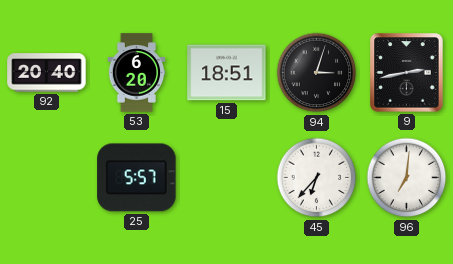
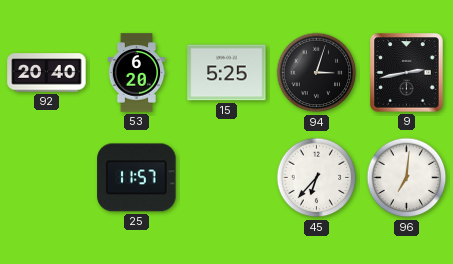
15: 18:51 -> 5:25
25: 5:57 -> 11:57
